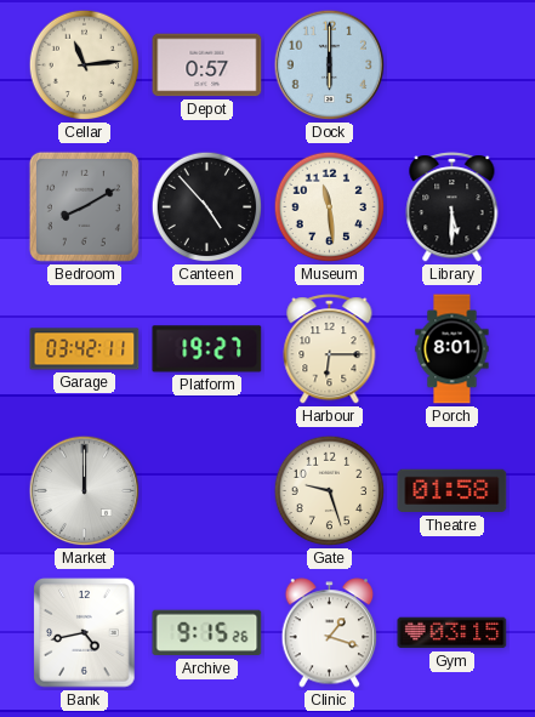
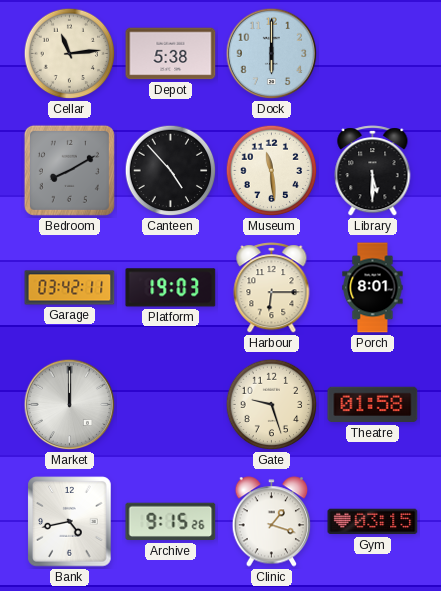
Depot: 0:57 -> 5:38
Platform: 19:27 -> 19:03
